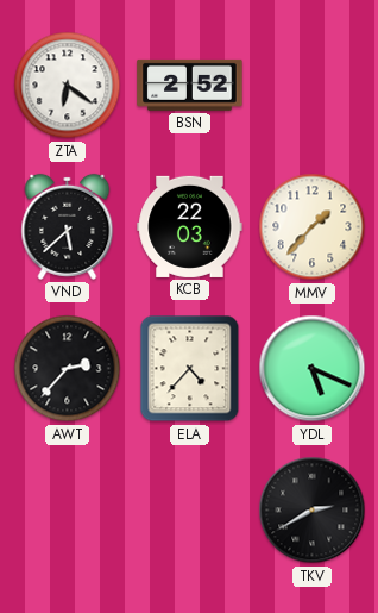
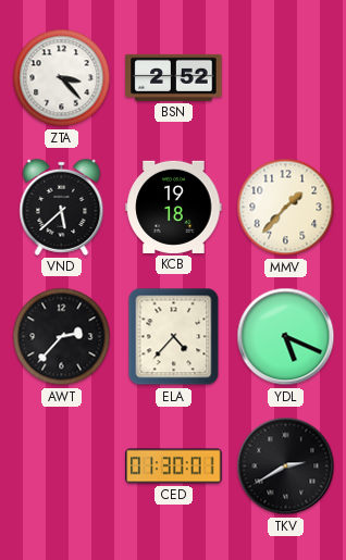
ZTA: 6:21 -> 3:23
KCB: 22:03 -> 19:18
CED: none -> 01:30
